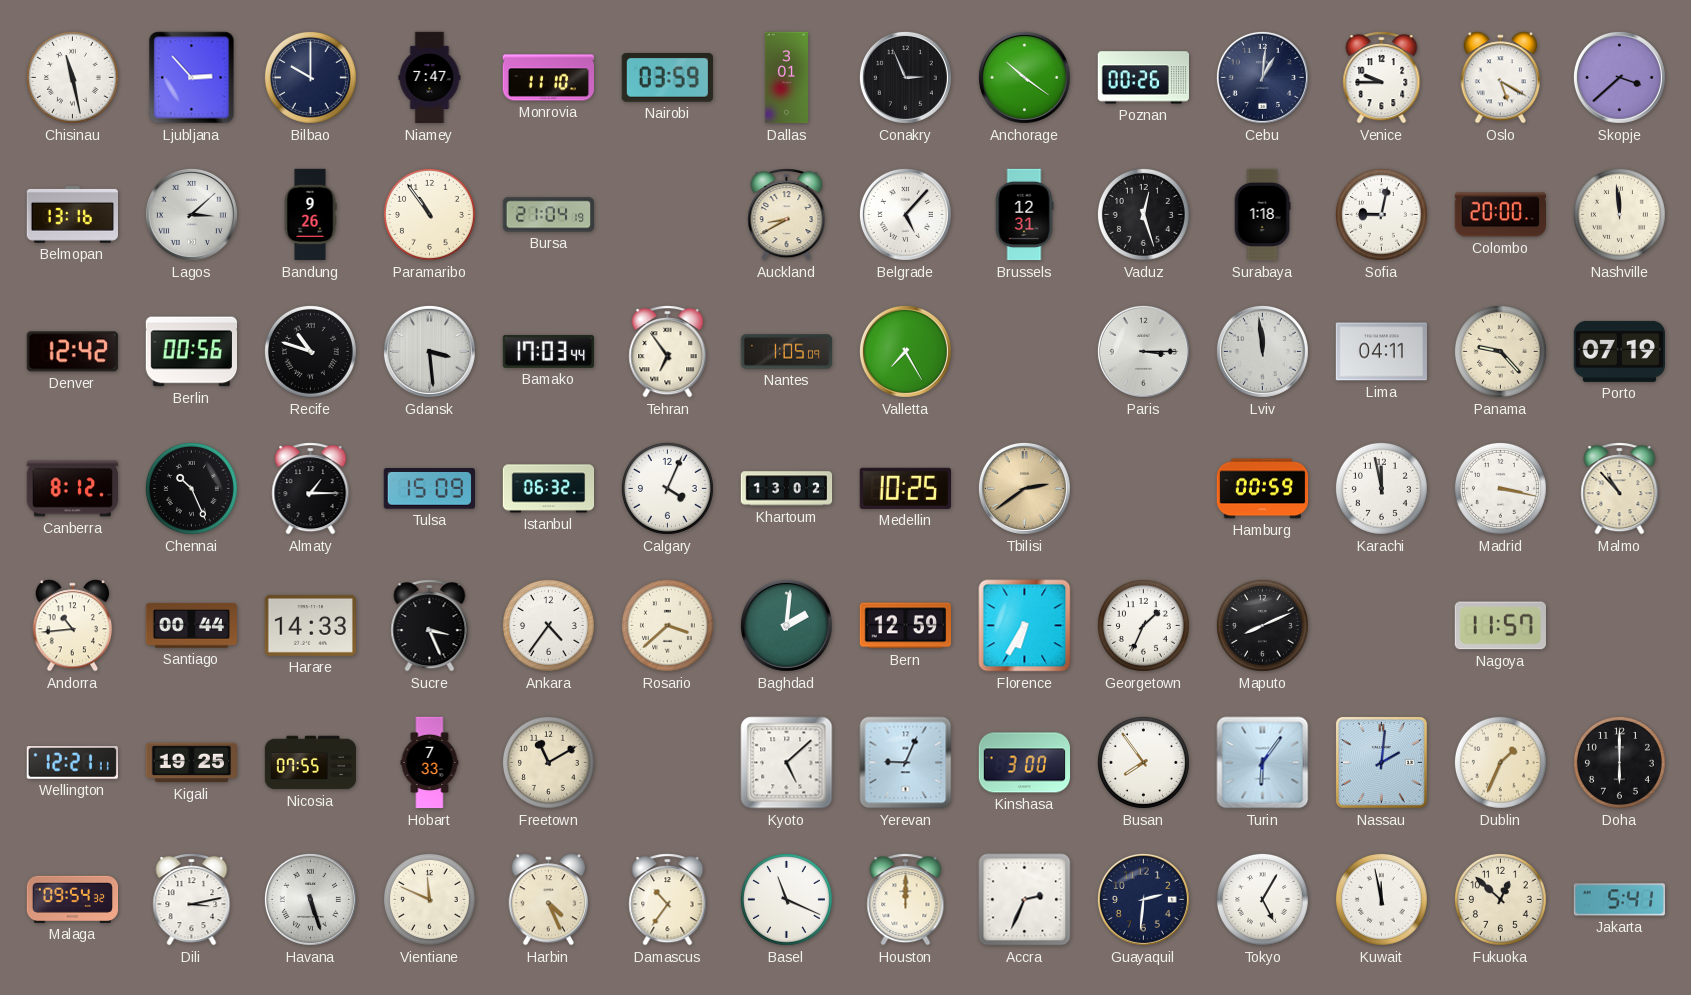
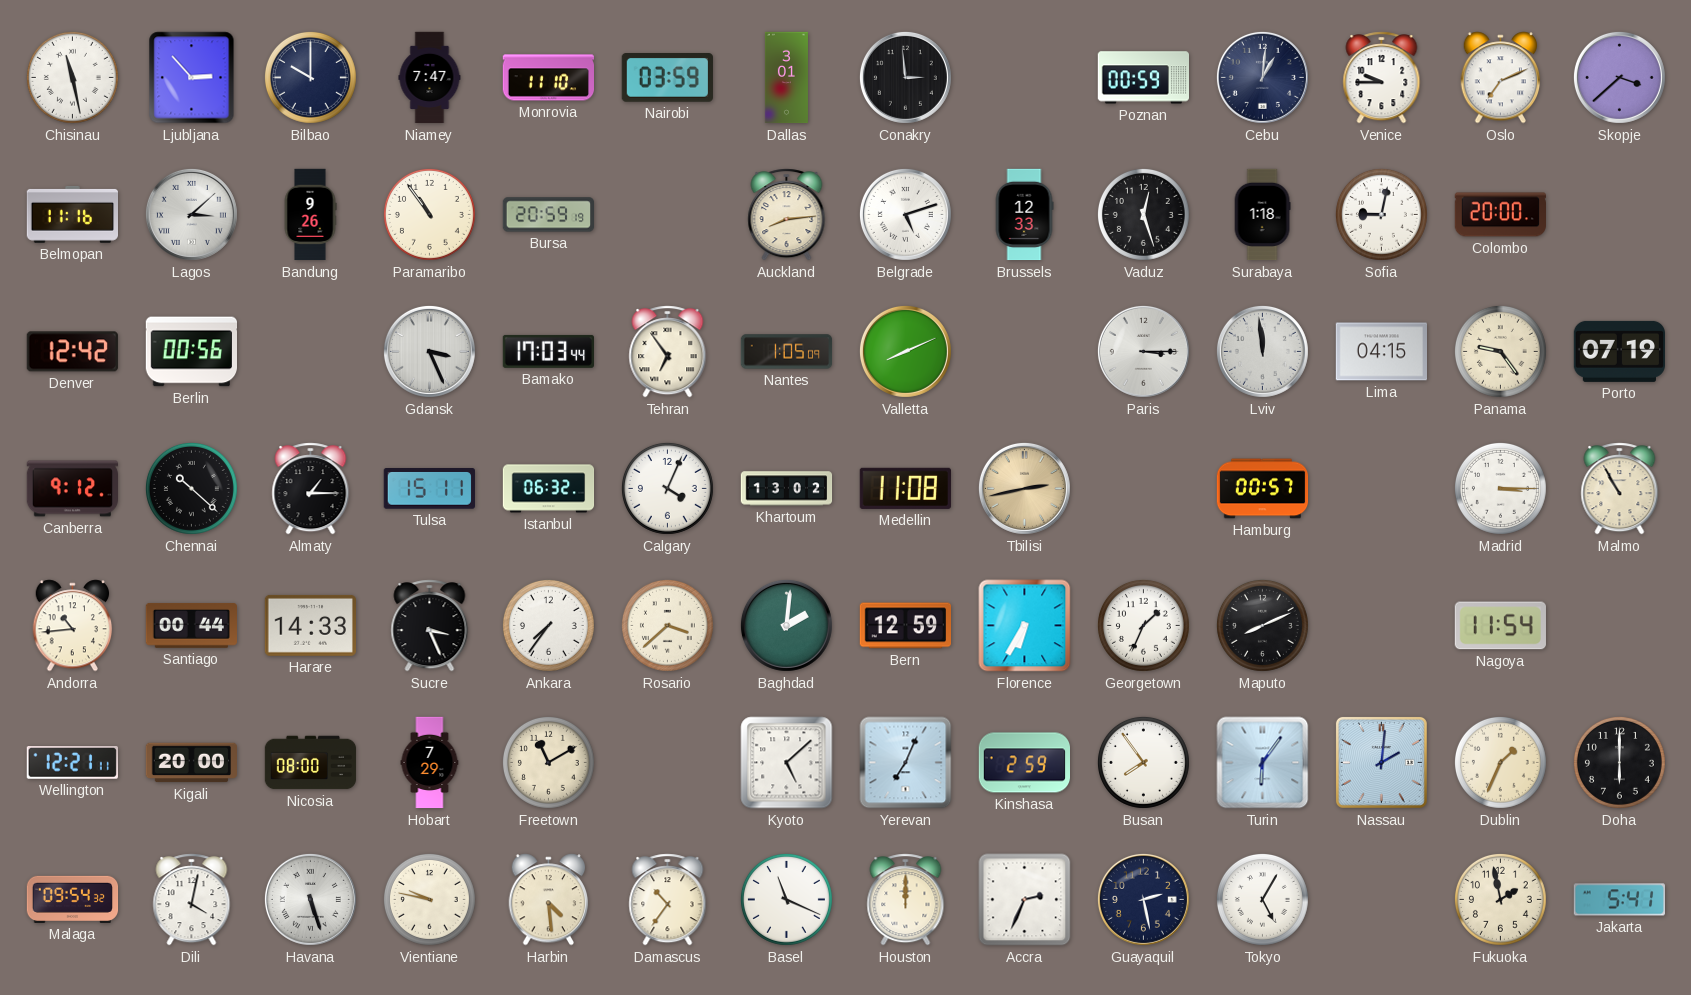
Conakry: 2:56 -> 2:59
Anchorage: 10:21 -> none
Poznan: 00:26 -> 00:59
Oslo: 5:20 -> 7:11
Belmopan: 13:16 -> 11:16
Bursa: 21:04 -> 20:59
Auckland: 8:40 -> 8:14
Belgrade: 5:07 -> 5:12
Brussels: 12:31 -> 12:33
Nashville: 11:59 -> none
Recife: 10:48 -> none
Gdansk: 3:29 -> 3:26
Valletta: 7:25 -> 8:11
Lima: 04:11 -> 04:15
Panama: 9:23 -> 9:24
Canberra: 8:12 -> 9:12
Chennai: 10:26 -> 10:22
Tulsa: 15:09 -> 15:11
Medellin: 10:25 -> 11:08
Tbilisi: 2:39 -> 2:43
Hamburg: 00:59 -> 00:57
Karachi: 11:58 -> none
Madrid: 3:17 -> 3:15
Malmo: 10:53 -> 10:55
Ankara: 4:36 -> 7:36
Nagoya: 11:57 -> 11:54
Kigali: 19:25 -> 20:00
Nicosia: 07:55 -> 08:00
Hobart: 7:33 -> 7:29
Yerevan: 9:04 -> 7:04
Kinshasa: 3:00 -> 2:59
Dili: 3:13 -> 4:02
Vientiane: 11:49 -> 9:47
Harbin: 4:26 -> 4:29
Guayaquil: 2:31 -> 2:28
Kuwait: 11:58 -> none
Fukuoka: 12:52 -> 1:58
